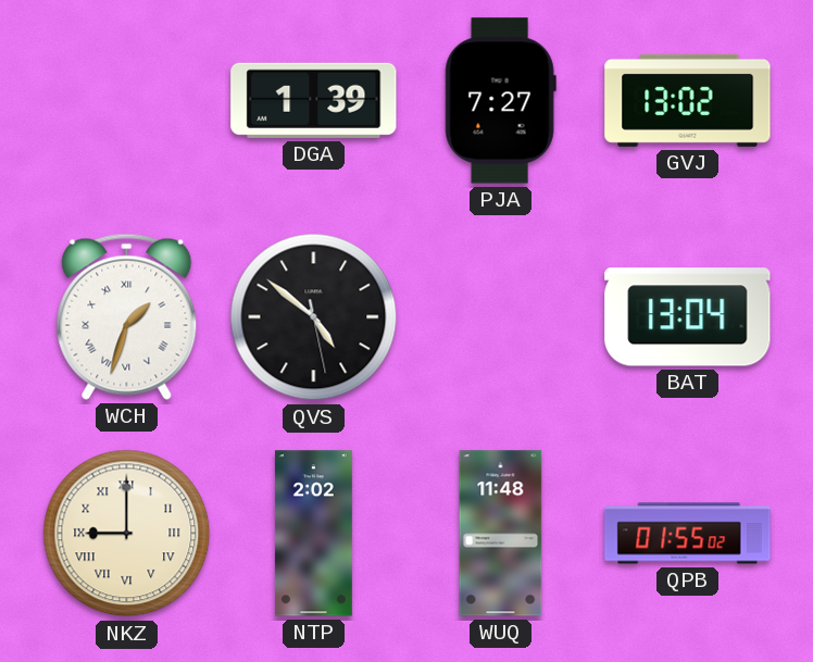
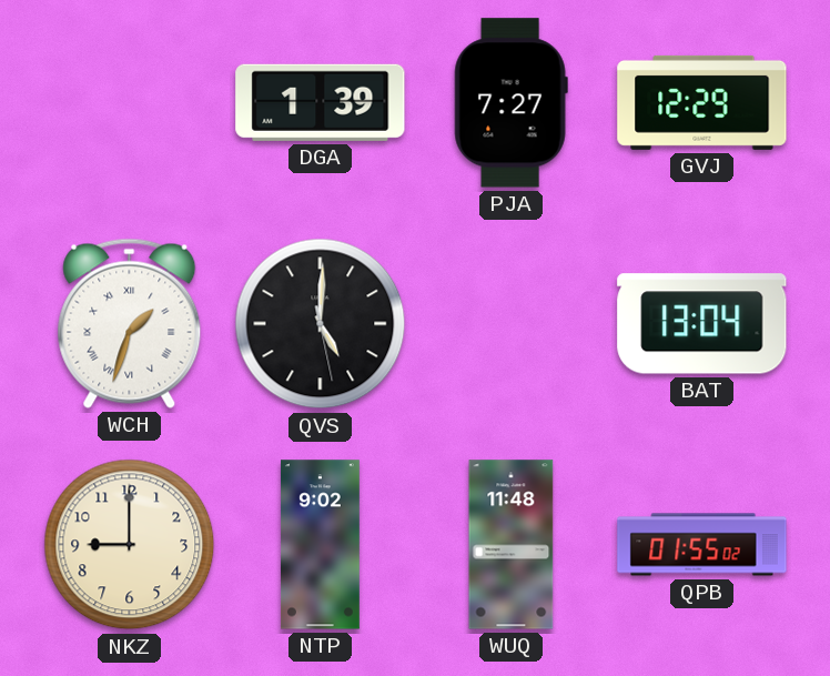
GVJ: 13:02 -> 12:29
QVS: 4:51 -> 5:00
NKZ numerals: Roman -> Arabic
NTP: 2:02 -> 9:02
